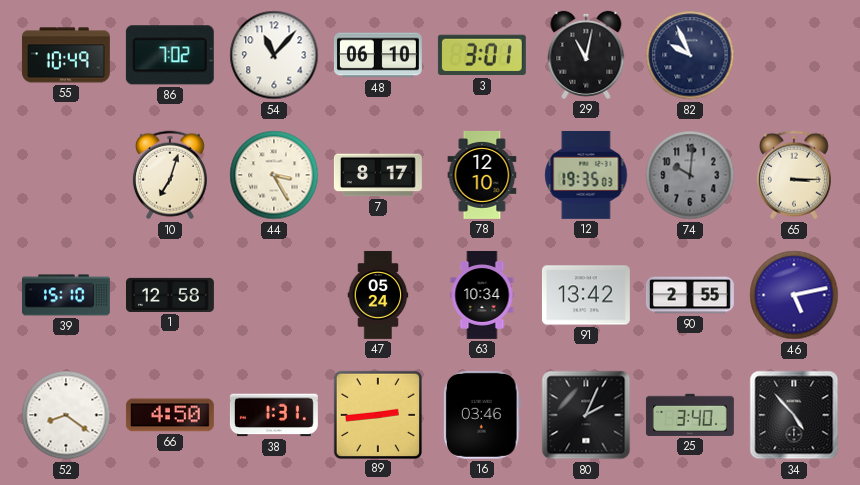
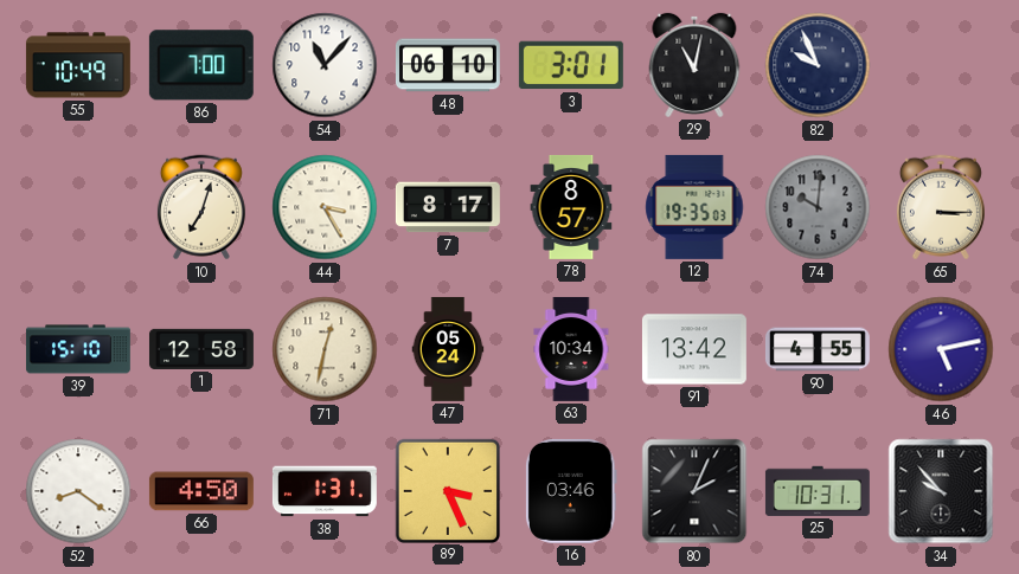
86: 7:02 -> 7:00
78: 12:10 -> 8:57
71: none -> 12:32
90: 2:55 -> 4:55
89: 2:44 -> 3:26
25: 3:40 -> 10:31
34: 4:53 -> 9:53
